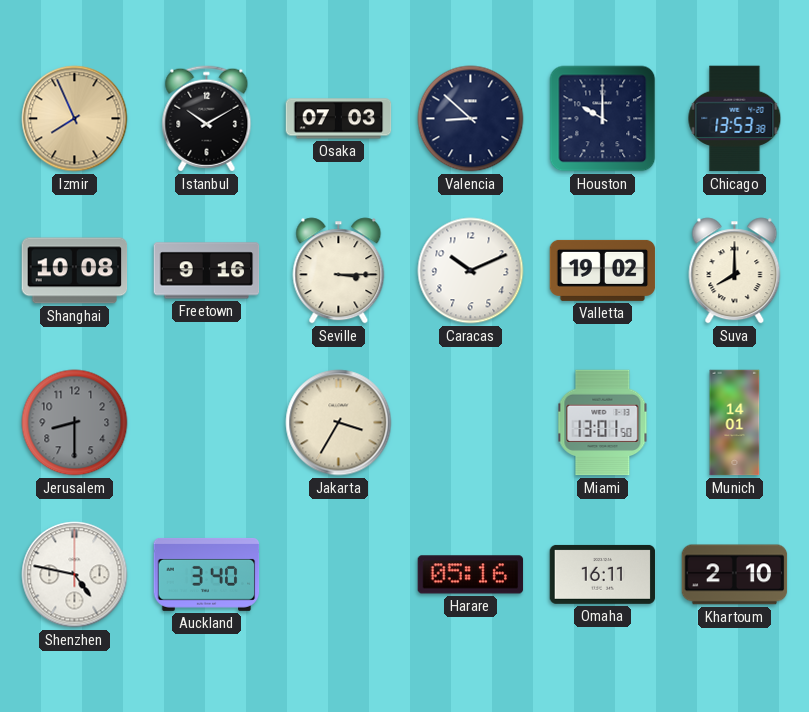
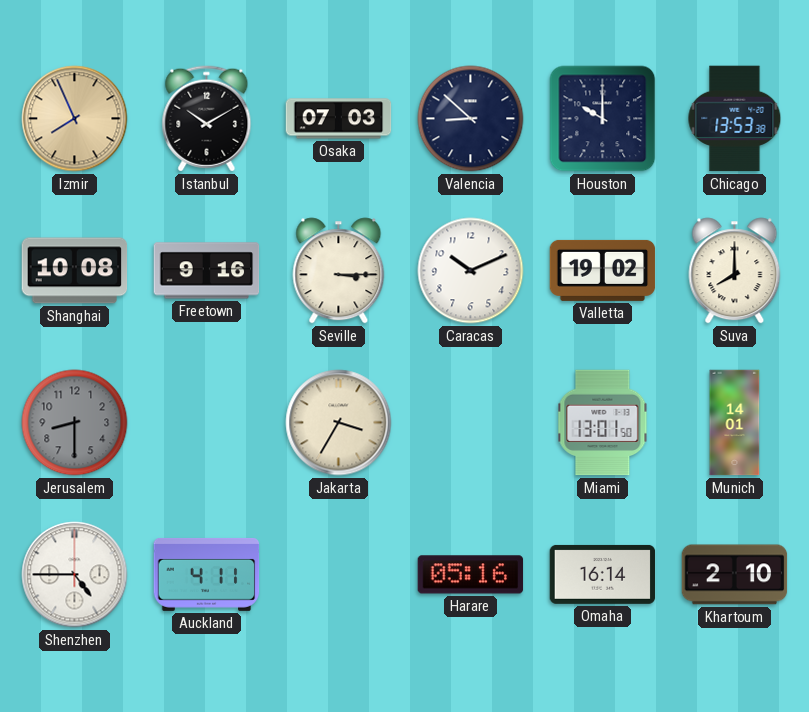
Shenzhen: 4:47 -> 4:45
Auckland: 3:40 -> 4:11
Omaha: 16:11 -> 16:14
